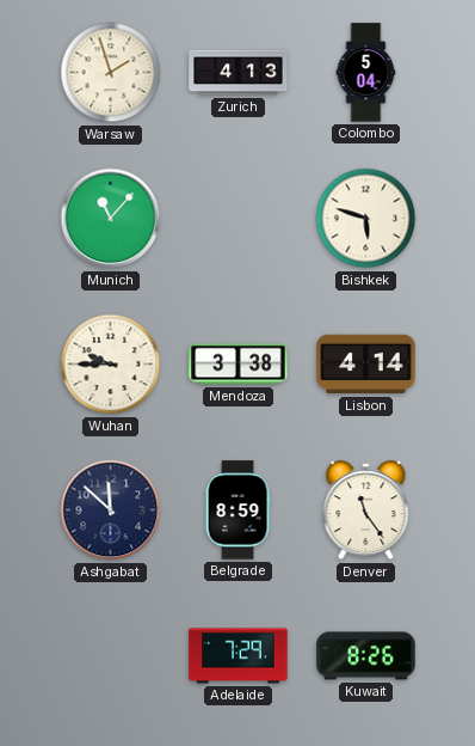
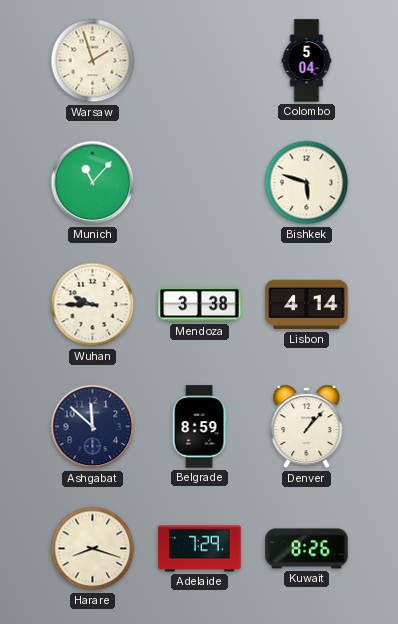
Zurich: 4:13 -> none
Denver: 11:24 -> 1:07
Harare: none -> 8:18
